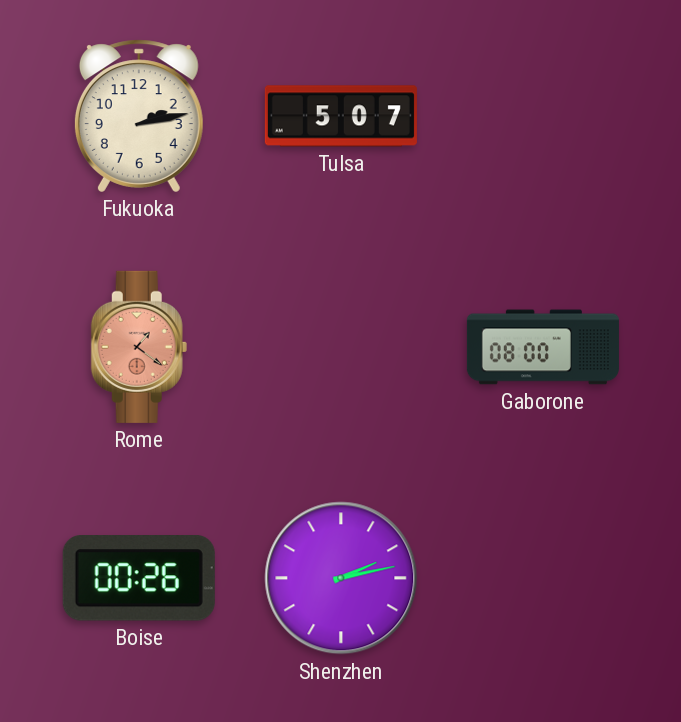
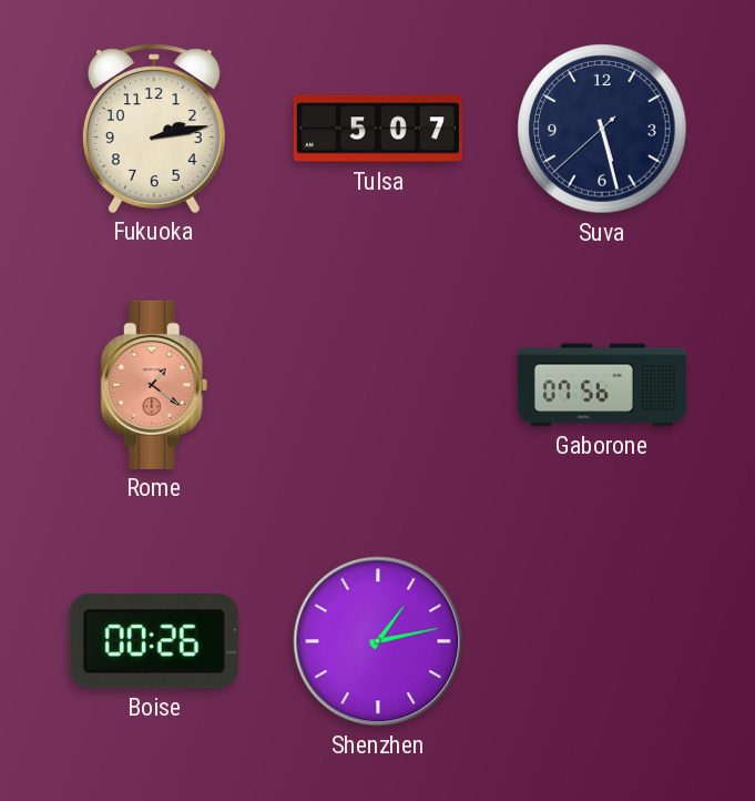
Suva: none -> 5:27
Gaborone: 08:00 -> 07:56
Shenzhen: 2:13 -> 1:13
